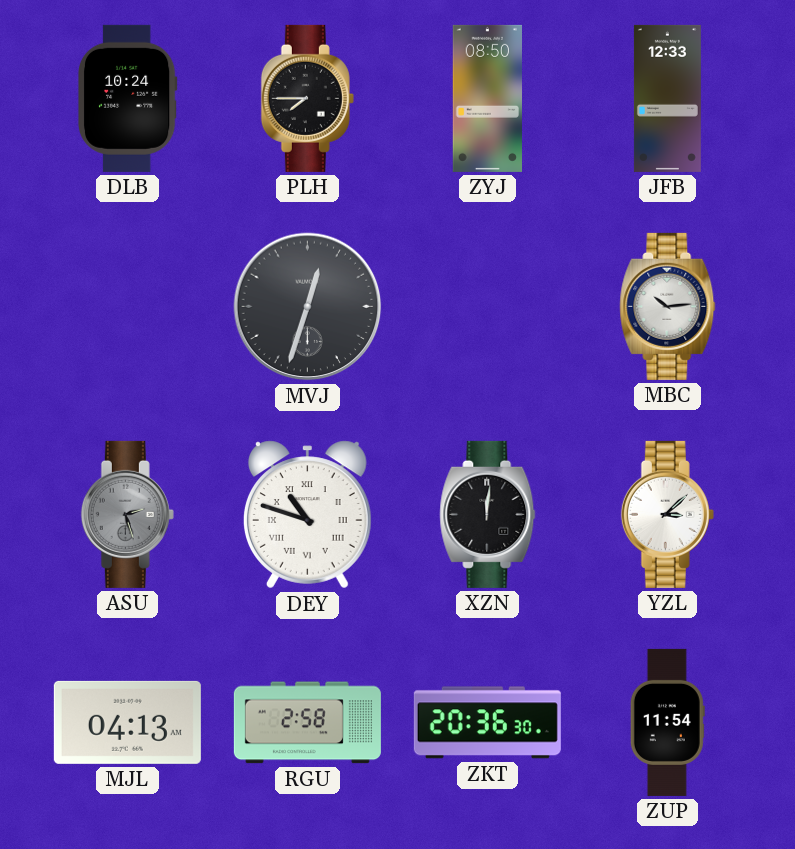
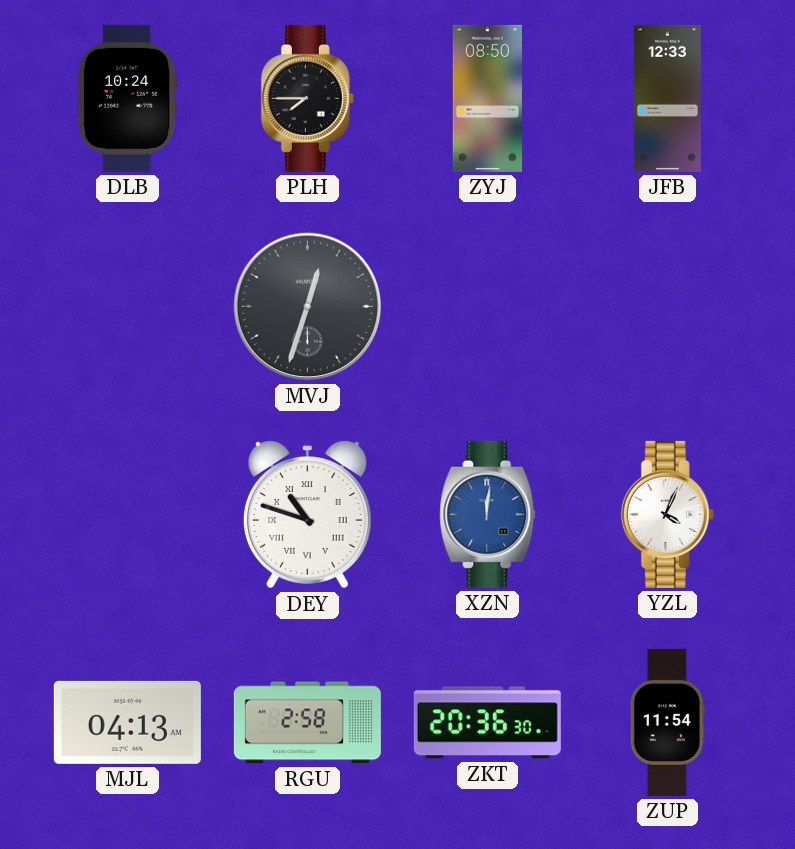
MBC: 10:14 -> none
ASU: 2:27 -> none
XZN dial: black -> blue
YZL: 3:08 -> 4:04
